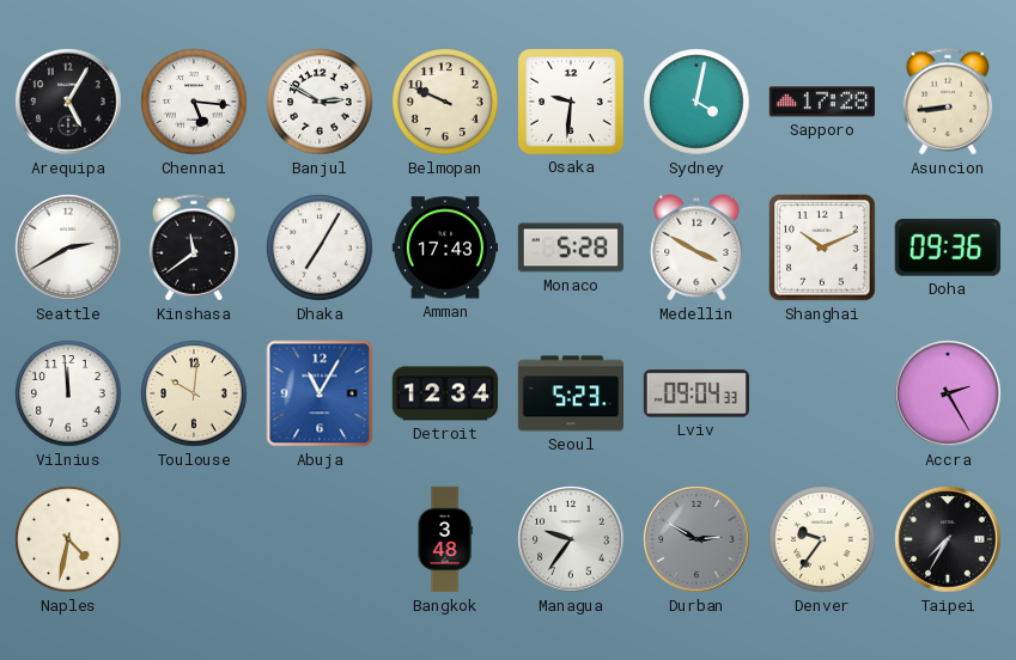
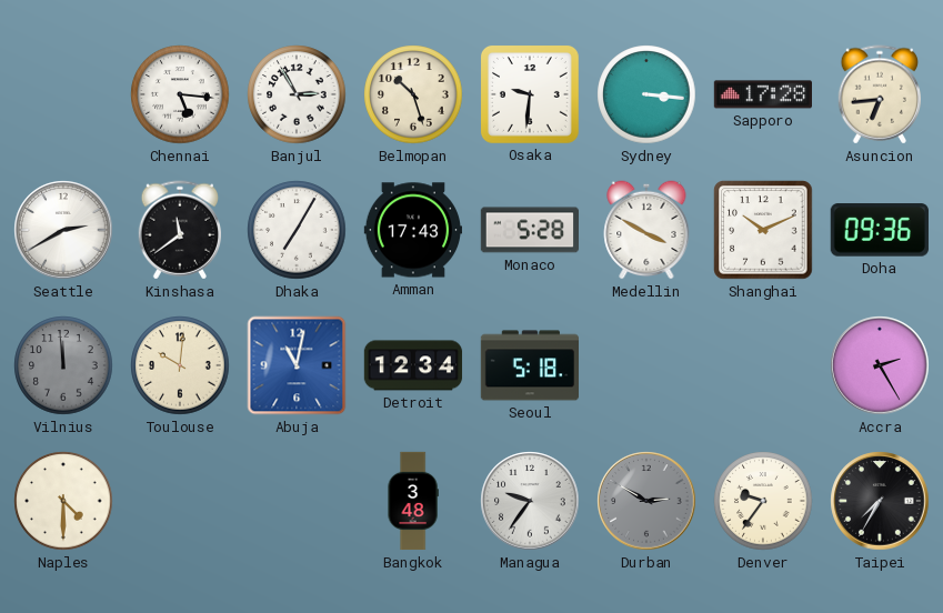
Arequipa: 5:05 -> none
Banjul: 2:50 -> 2:55
Belmopan: 9:49 -> 10:27
Sydney: 4:02 -> 3:16
Asuncion: 8:44 -> 6:44
Vilnius dial: white -> grey
Abuja: 11:05 -> 11:02
Seoul: 5:23 -> 5:18
Lviv: 09:04 -> none
Naples: 4:32 -> 4:30
